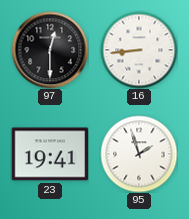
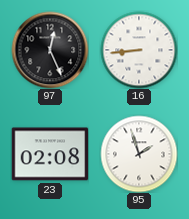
97: 12:30 -> 12:26
23: 19:41 -> 02:08
